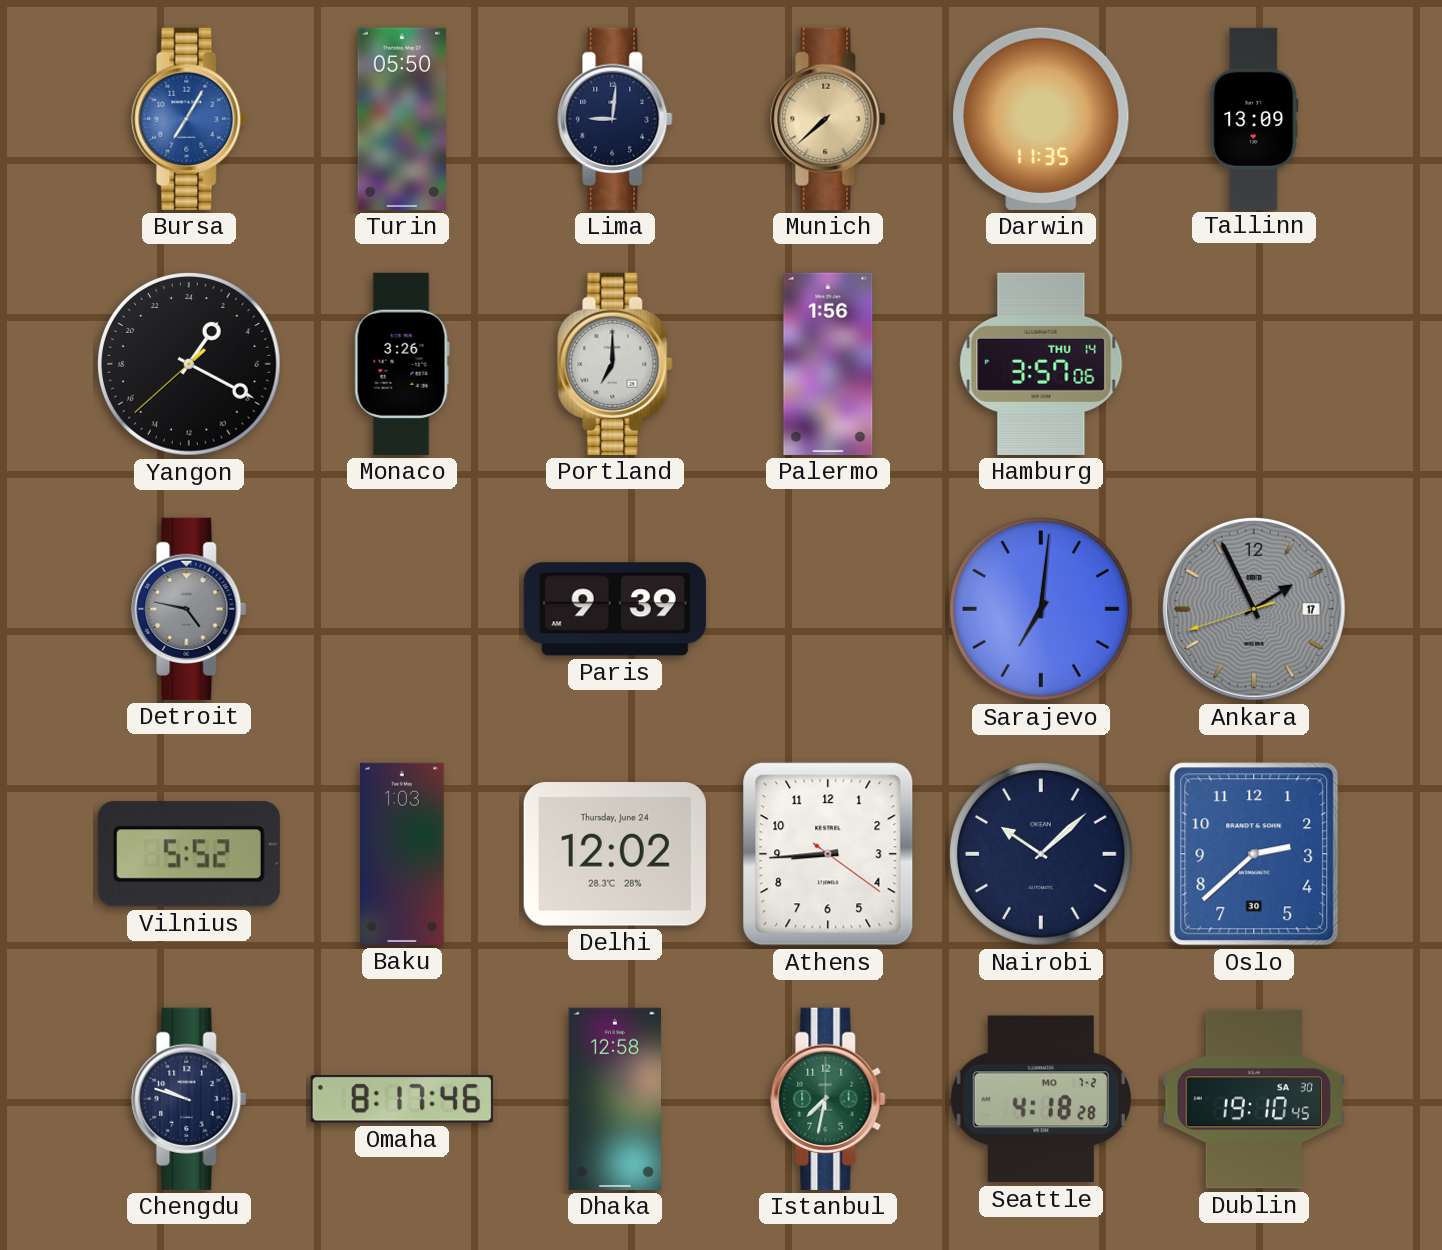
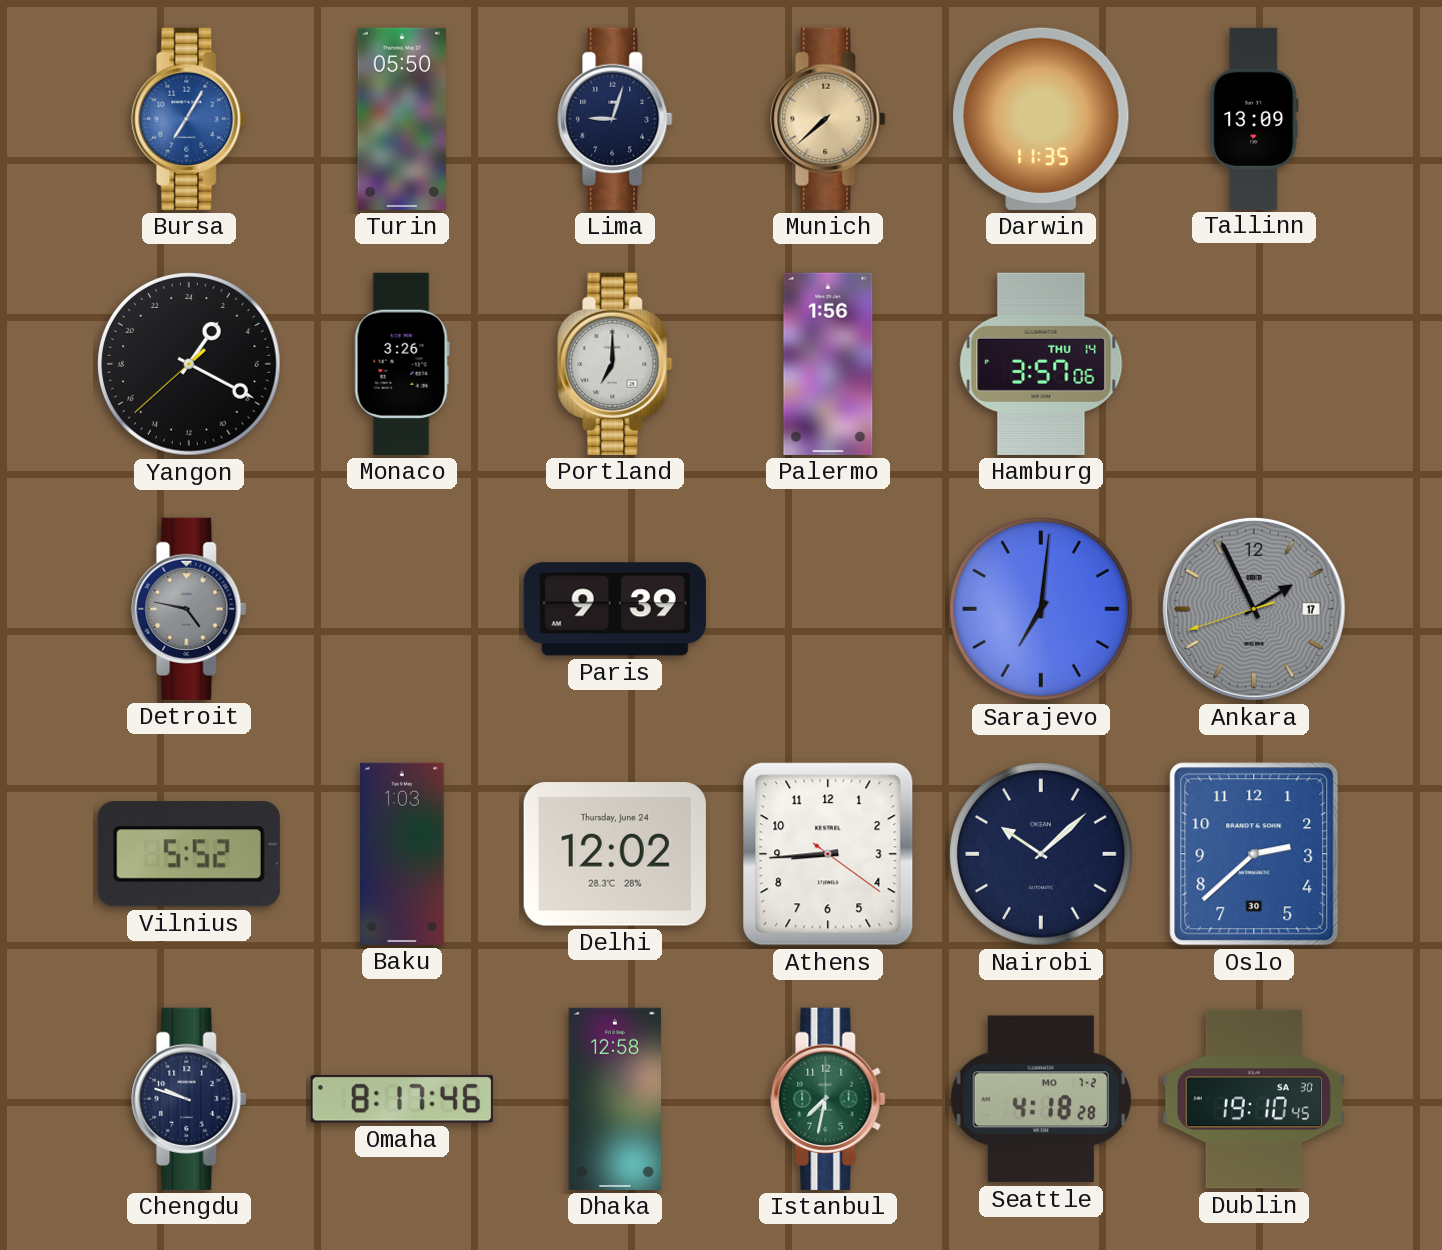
Lima: 9:01 -> 9:03
